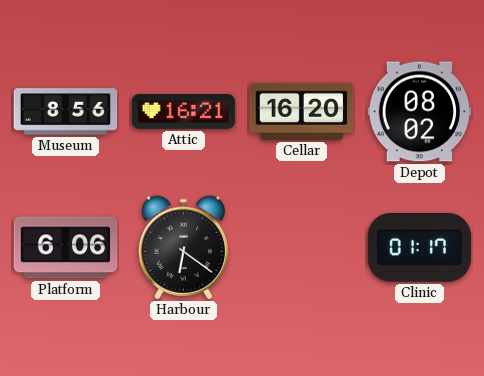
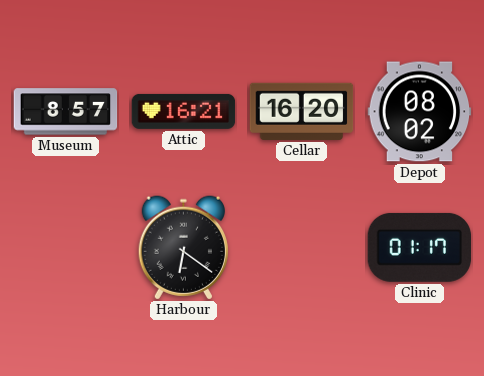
Museum: 8:56 -> 8:57
Platform: 6:06 -> none
